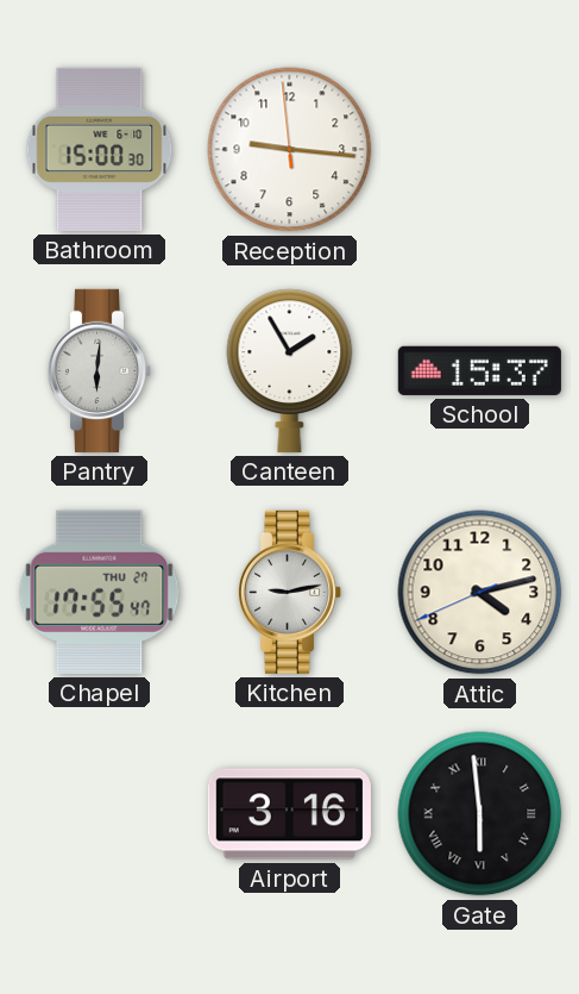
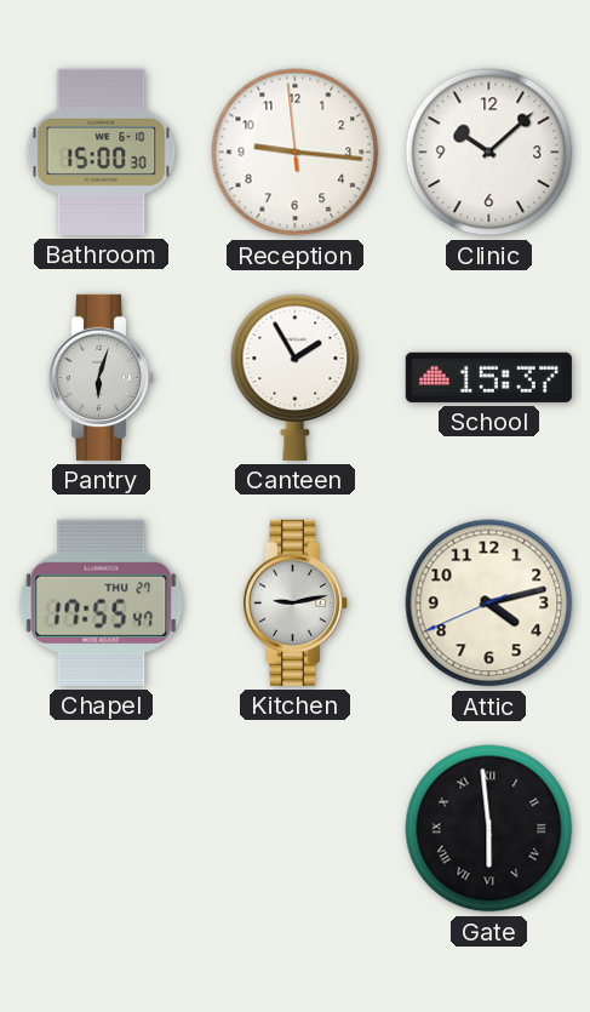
Clinic: none -> 10:08
Pantry: 6:01 -> 6:03
Airport: 3:16 -> none
